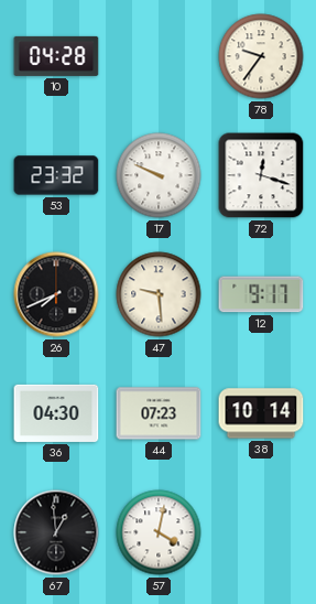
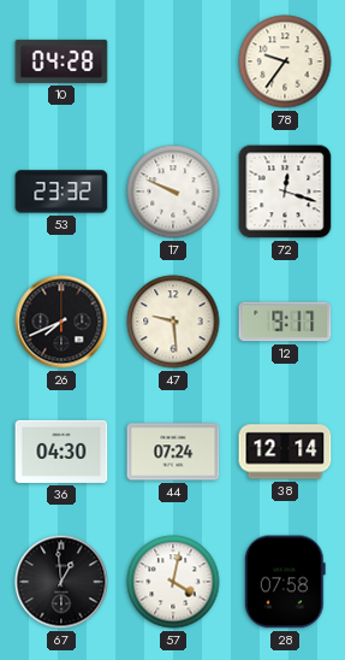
44: 07:23 -> 07:24
38: 10:14 -> 12:14
28: none -> 07:58
